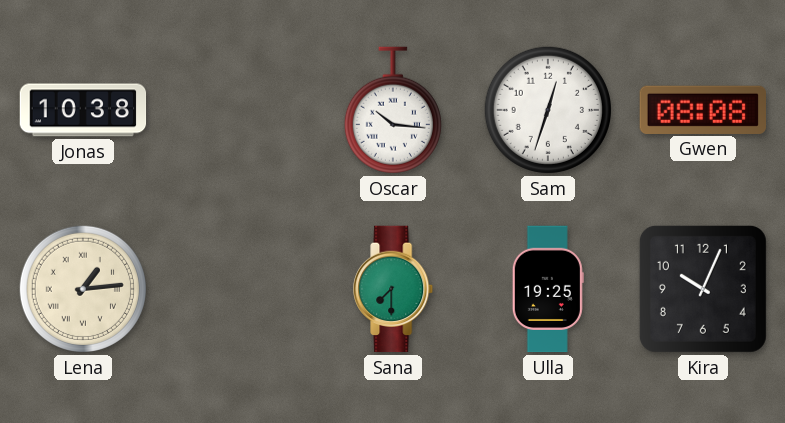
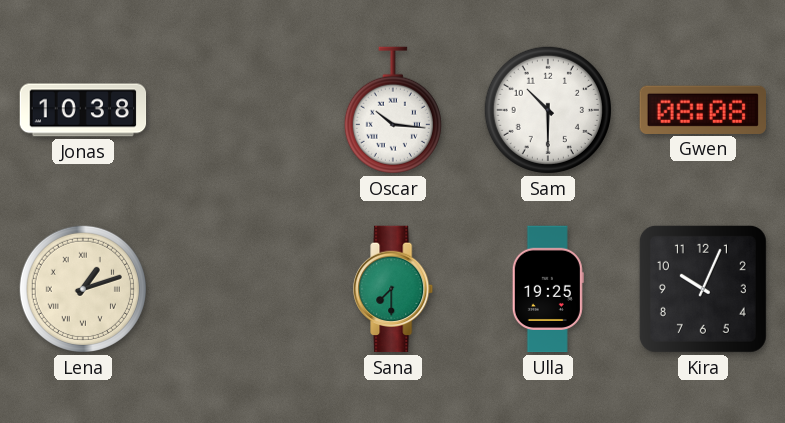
Sam: 12:33 -> 10:30
Lena: 1:14 -> 1:12
